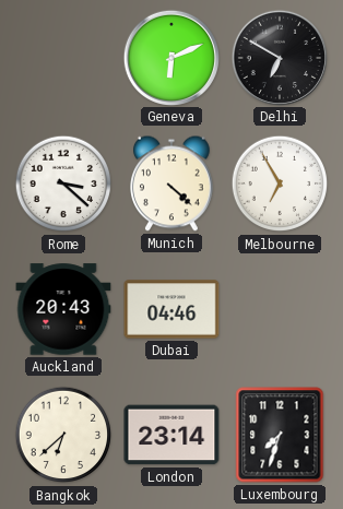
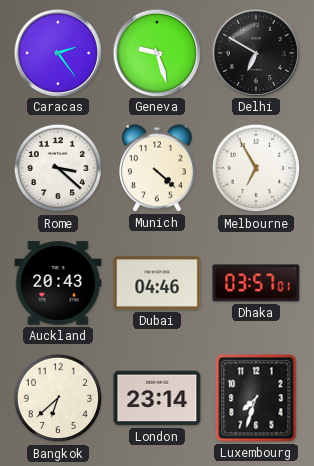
Caracas: none -> 2:24
Geneva: 6:11 -> 9:27
Dhaka: none -> 03:57
